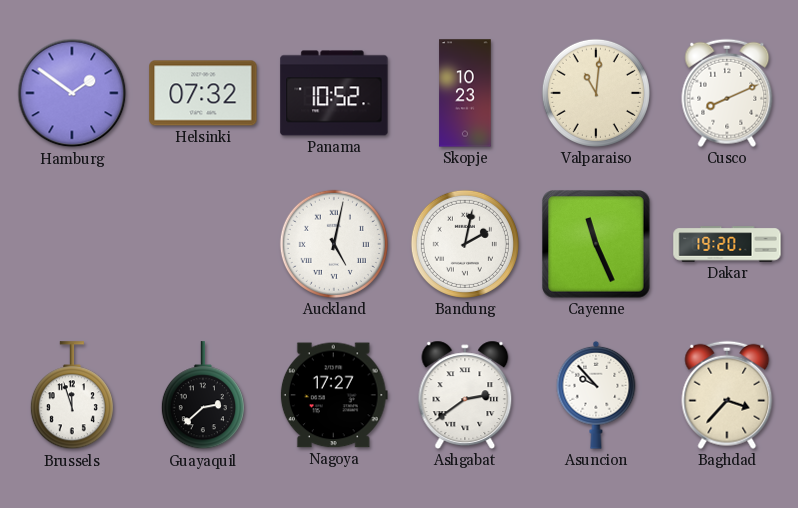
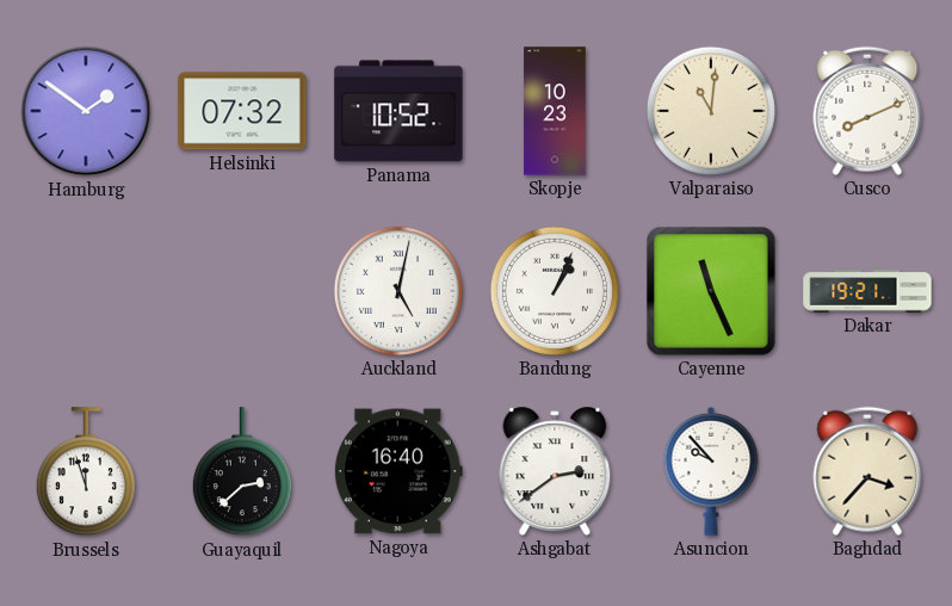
Bandung: 2:02 -> 1:04
Dakar: 19:20 -> 19:21
Nagoya: 17:27 -> 16:40
